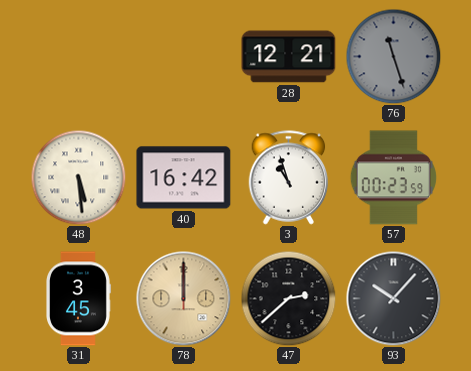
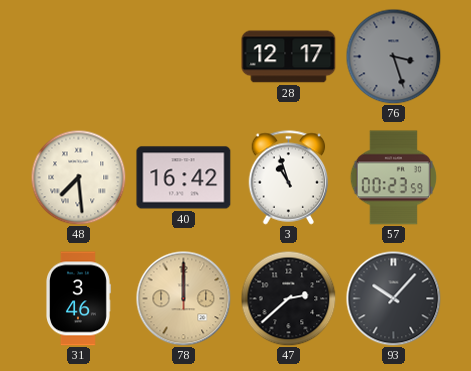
28: 12:21 -> 12:17
76: 11:27 -> 3:27
48: 5:29 -> 7:29
31: 3:45 -> 3:46
